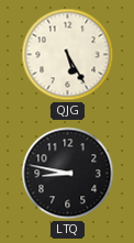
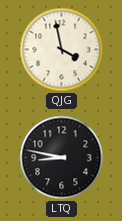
QJG: 5:25 -> 3:58
